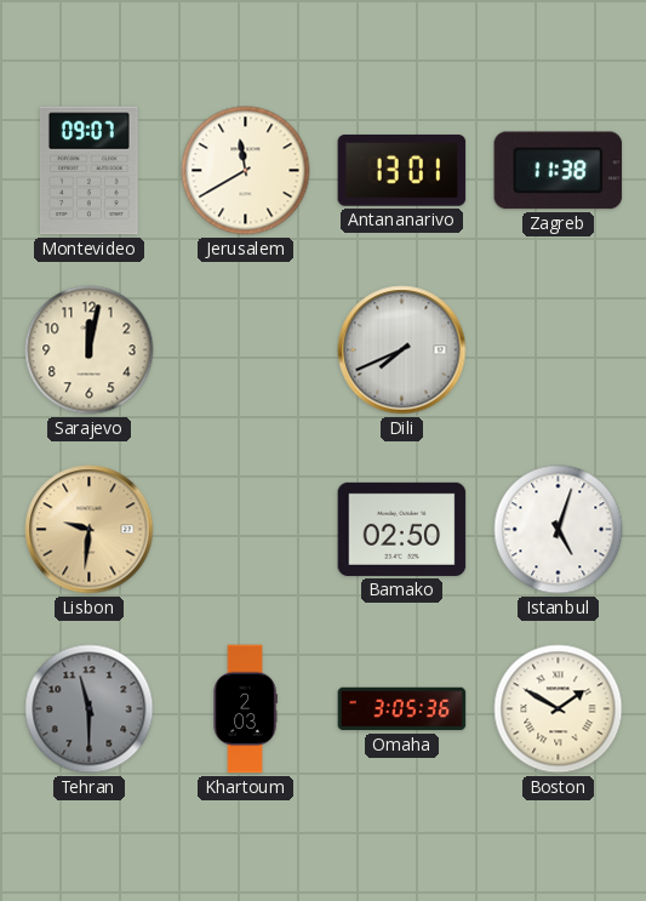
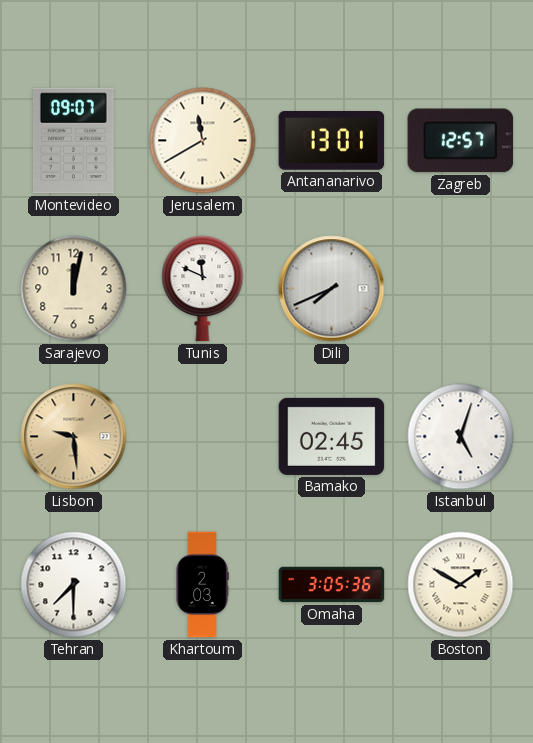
Zagreb: 11:38 -> 12:57
Tunis: none -> 11:49
Lisbon: 9:31 -> 9:29
Bamako: 02:50 -> 02:45
Tehran: 11:30 -> 7:30
Tehran dial: grey -> white
